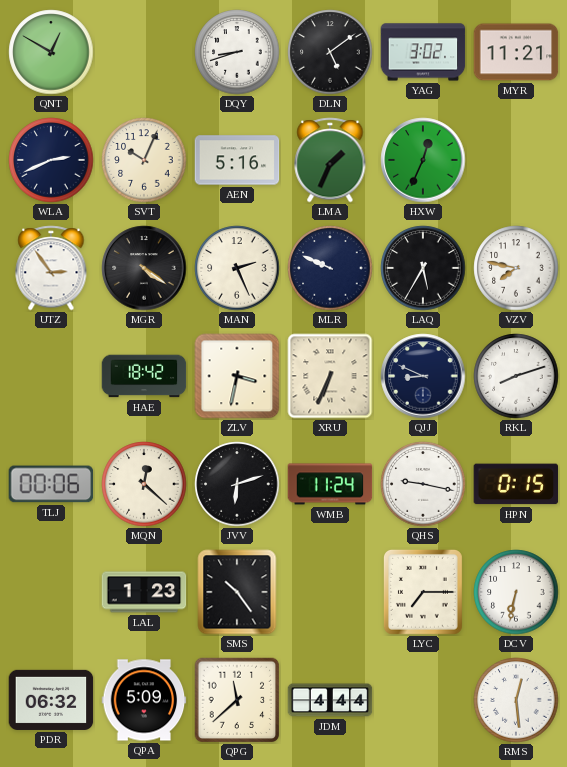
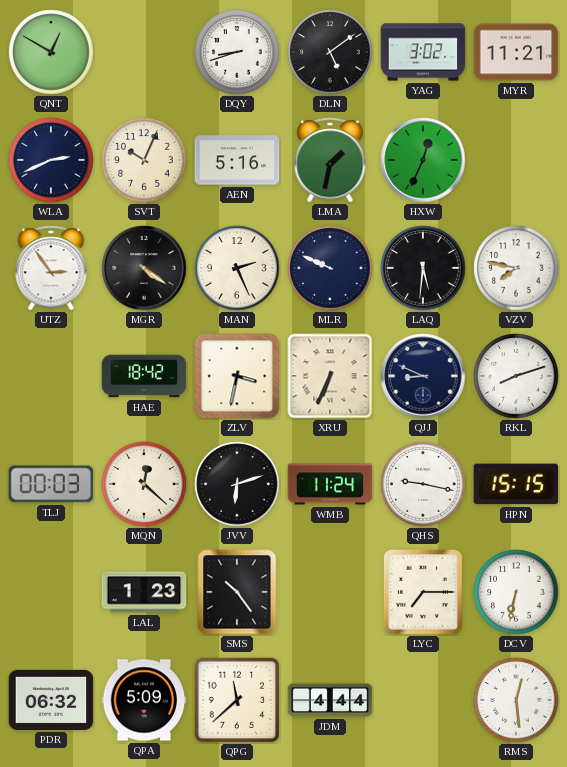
LMA: 1:34 -> 1:32
LAQ: 5:35 -> 5:31
TLJ: 00:06 -> 00:03
HPN: 0:15 -> 15:15
